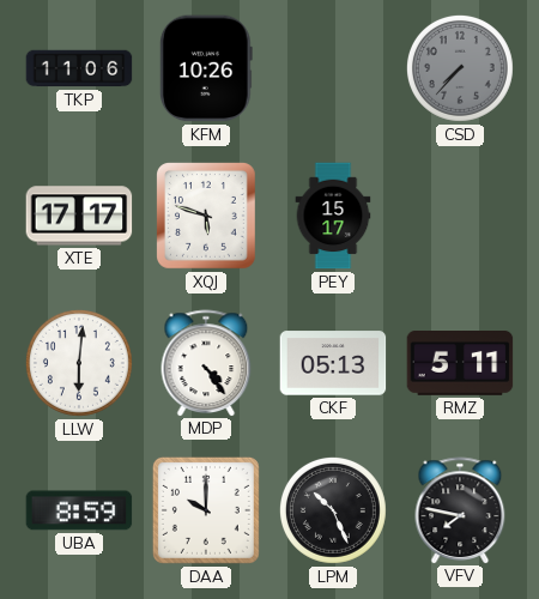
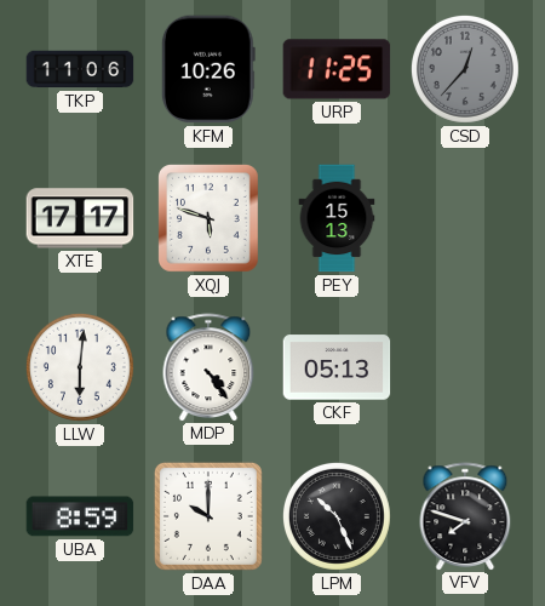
URP: none -> 11:25
CSD: 7:37 -> 12:37
PEY: 15:17 -> 15:13
RMZ: 5:11 -> none
VFV: 7:47 -> 7:48
